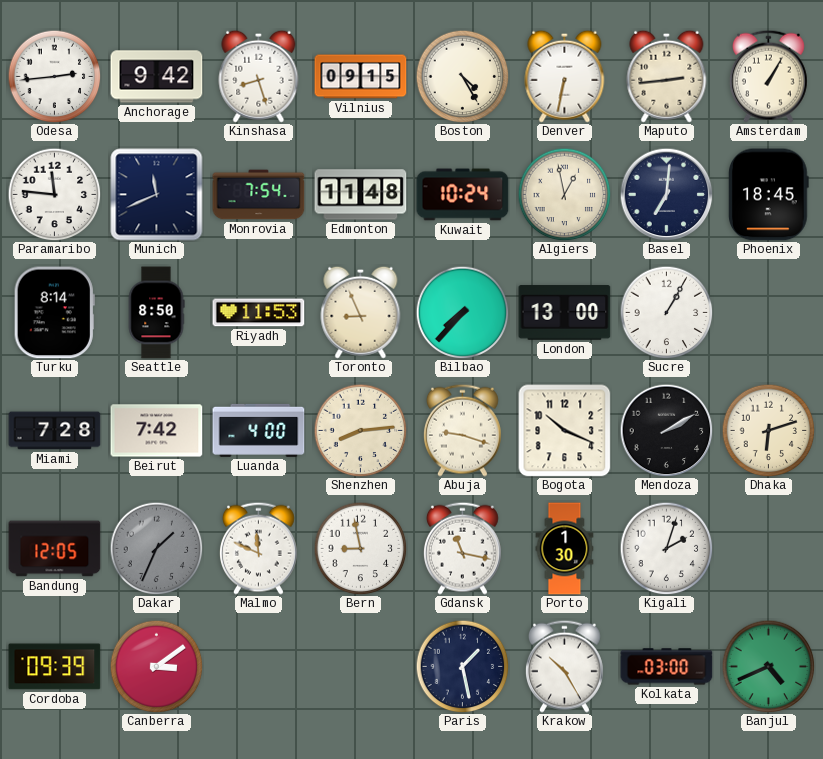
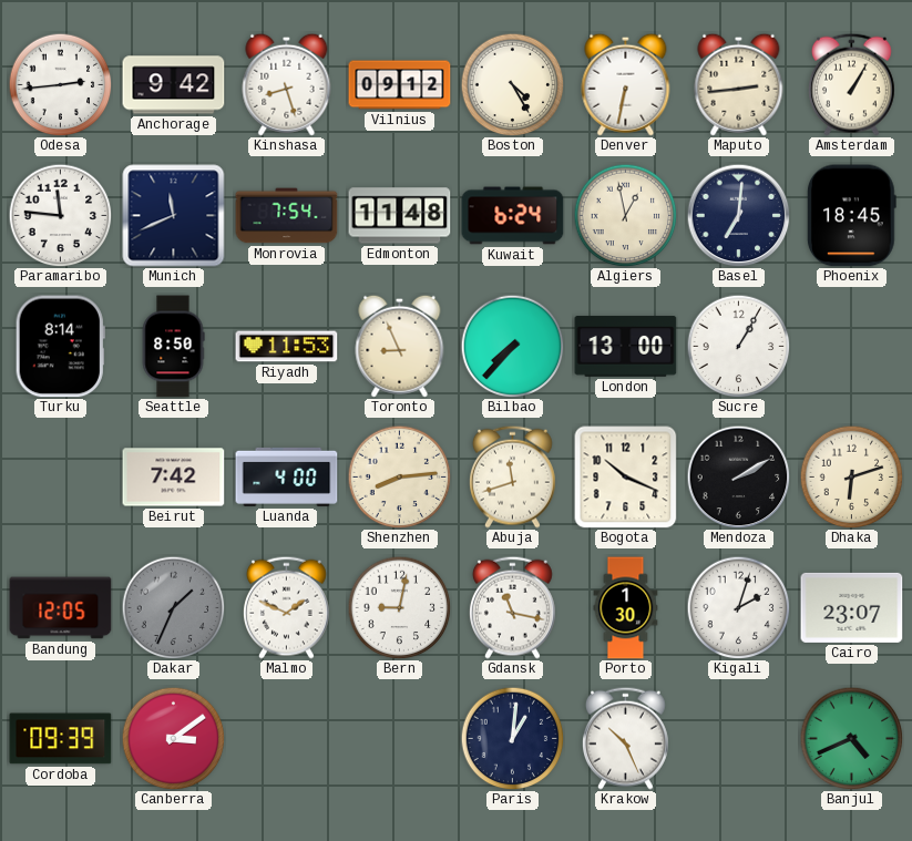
Vilnius: 09:15 -> 09:12
Kuwait: 10:24 -> 6:24
Miami: 7:28 -> none
Abuja: 9:18 -> 11:42
Malmo: 11:49 -> 1:49
Bern: 8:58 -> 9:02
Cairo: none -> 23:07
Paris: 1:28 -> 1:01
Krakow: 10:25 -> 10:26
Kolkata: 03:00 -> none
